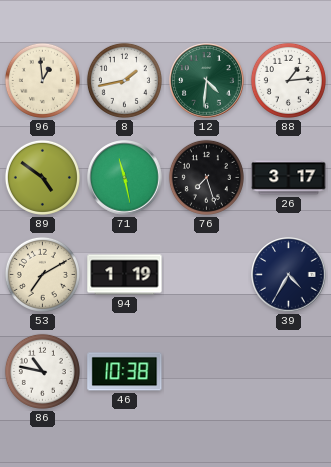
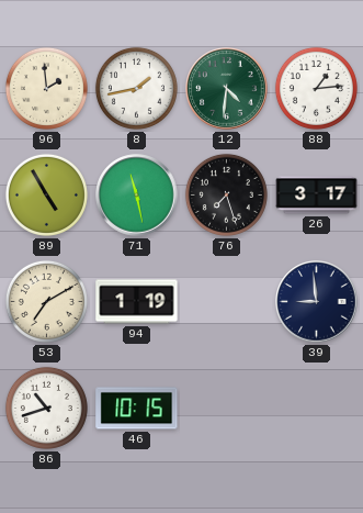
96: 12:59 -> 1:59
89: 4:51 -> 4:55
39: 4:35 -> 8:59
86: 10:47 -> 10:42
46: 10:38 -> 10:15
